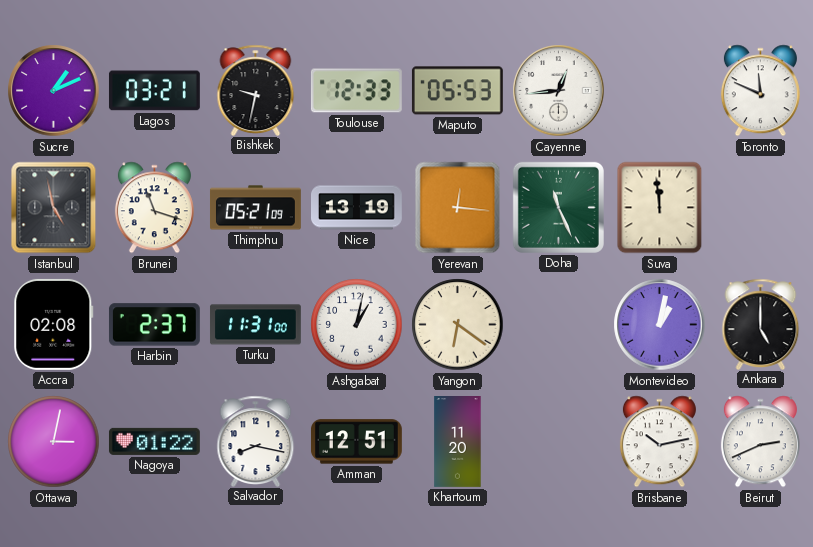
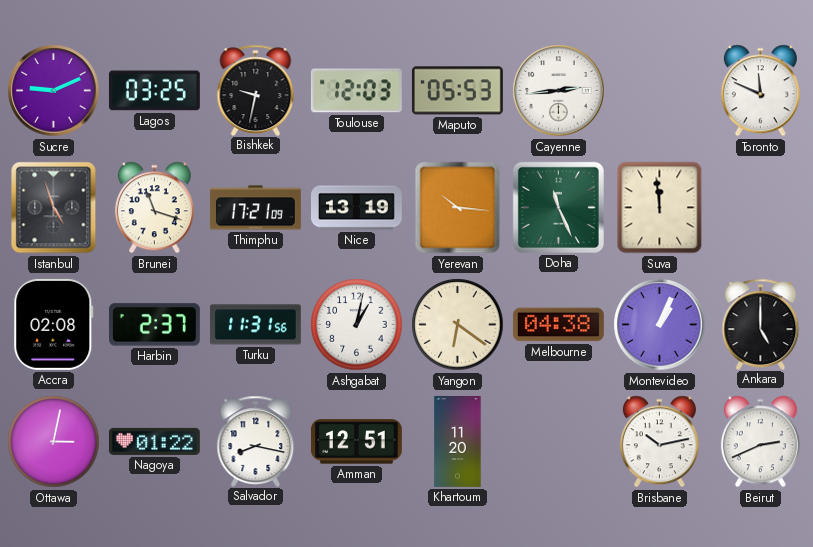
Sucre: 1:11 -> 9:11
Lagos: 03:21 -> 03:25
Toulouse: 12:33 -> 12:03
Cayenne: 12:44 -> 2:44
Istanbul: 4:58 -> 4:57
Thimphu: 05:21 -> 17:21
Yerevan: 12:16 -> 10:16
Turku: 11:31:00 -> 11:31:56
Melbourne: none -> 04:38
Montevideo: 1:02 -> 1:04
